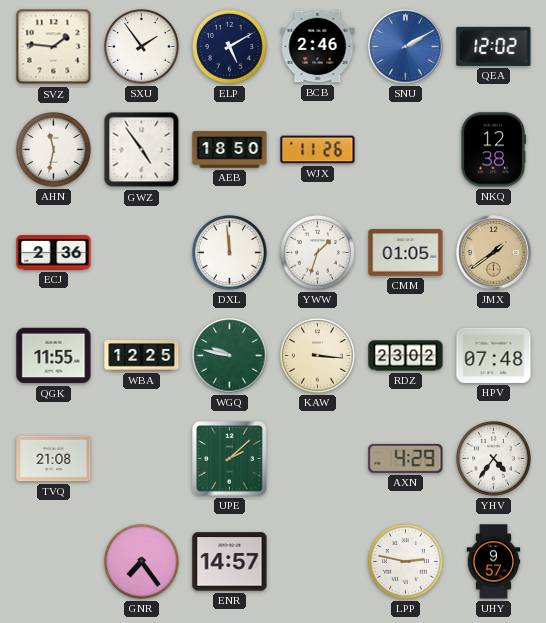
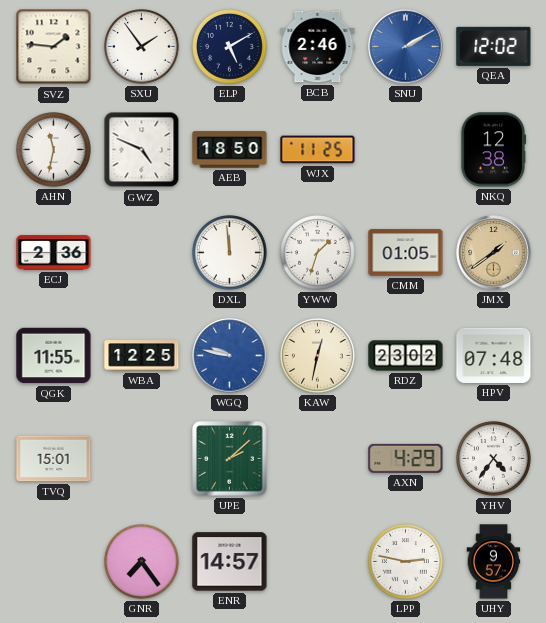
GWZ: 4:54 -> 4:49
WJX: 11:26 -> 11:25
WGQ dial: green -> blue
KAW: 3:16 -> 12:32
TVQ: 21:08 -> 15:01
